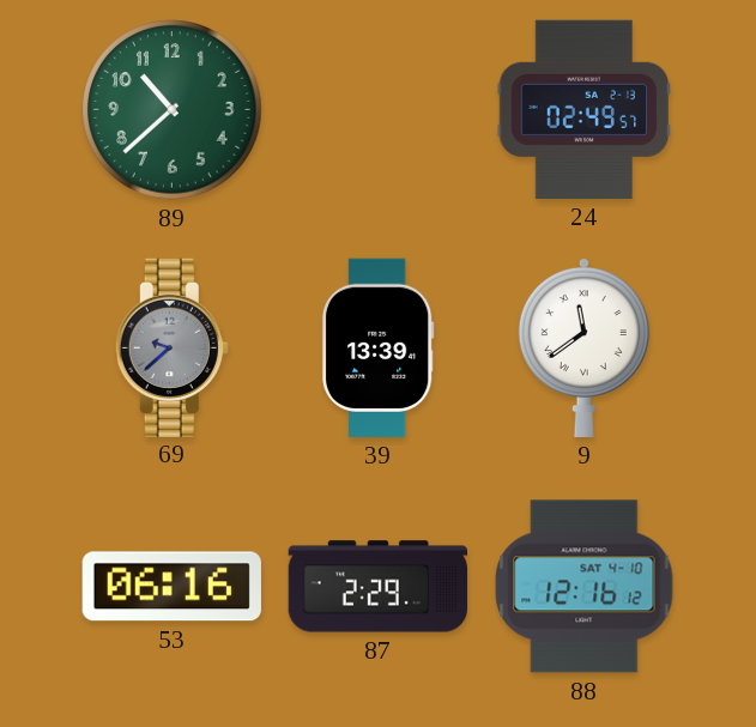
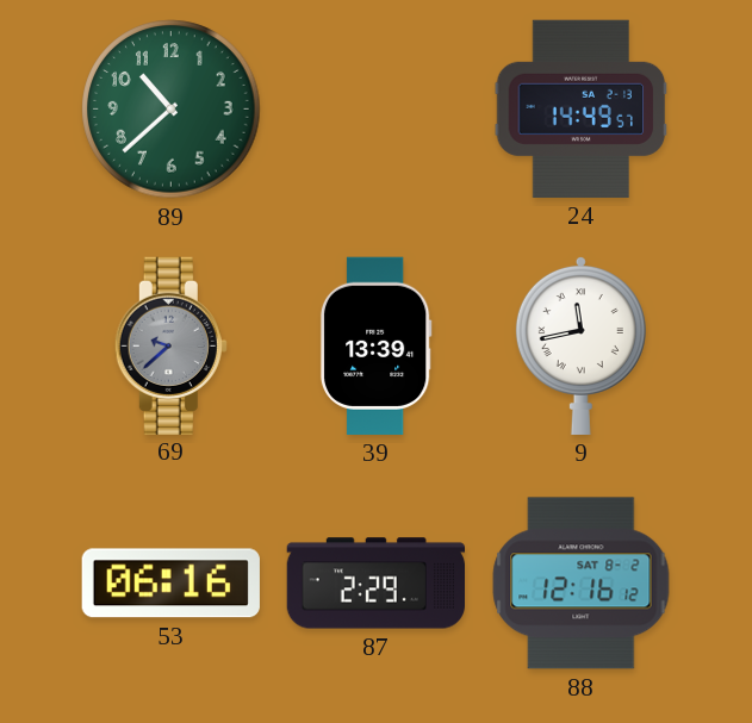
24: 02:49 -> 14:49
9: 11:39 -> 11:43
88 date: SAT 4-10 -> SAT 8-2
